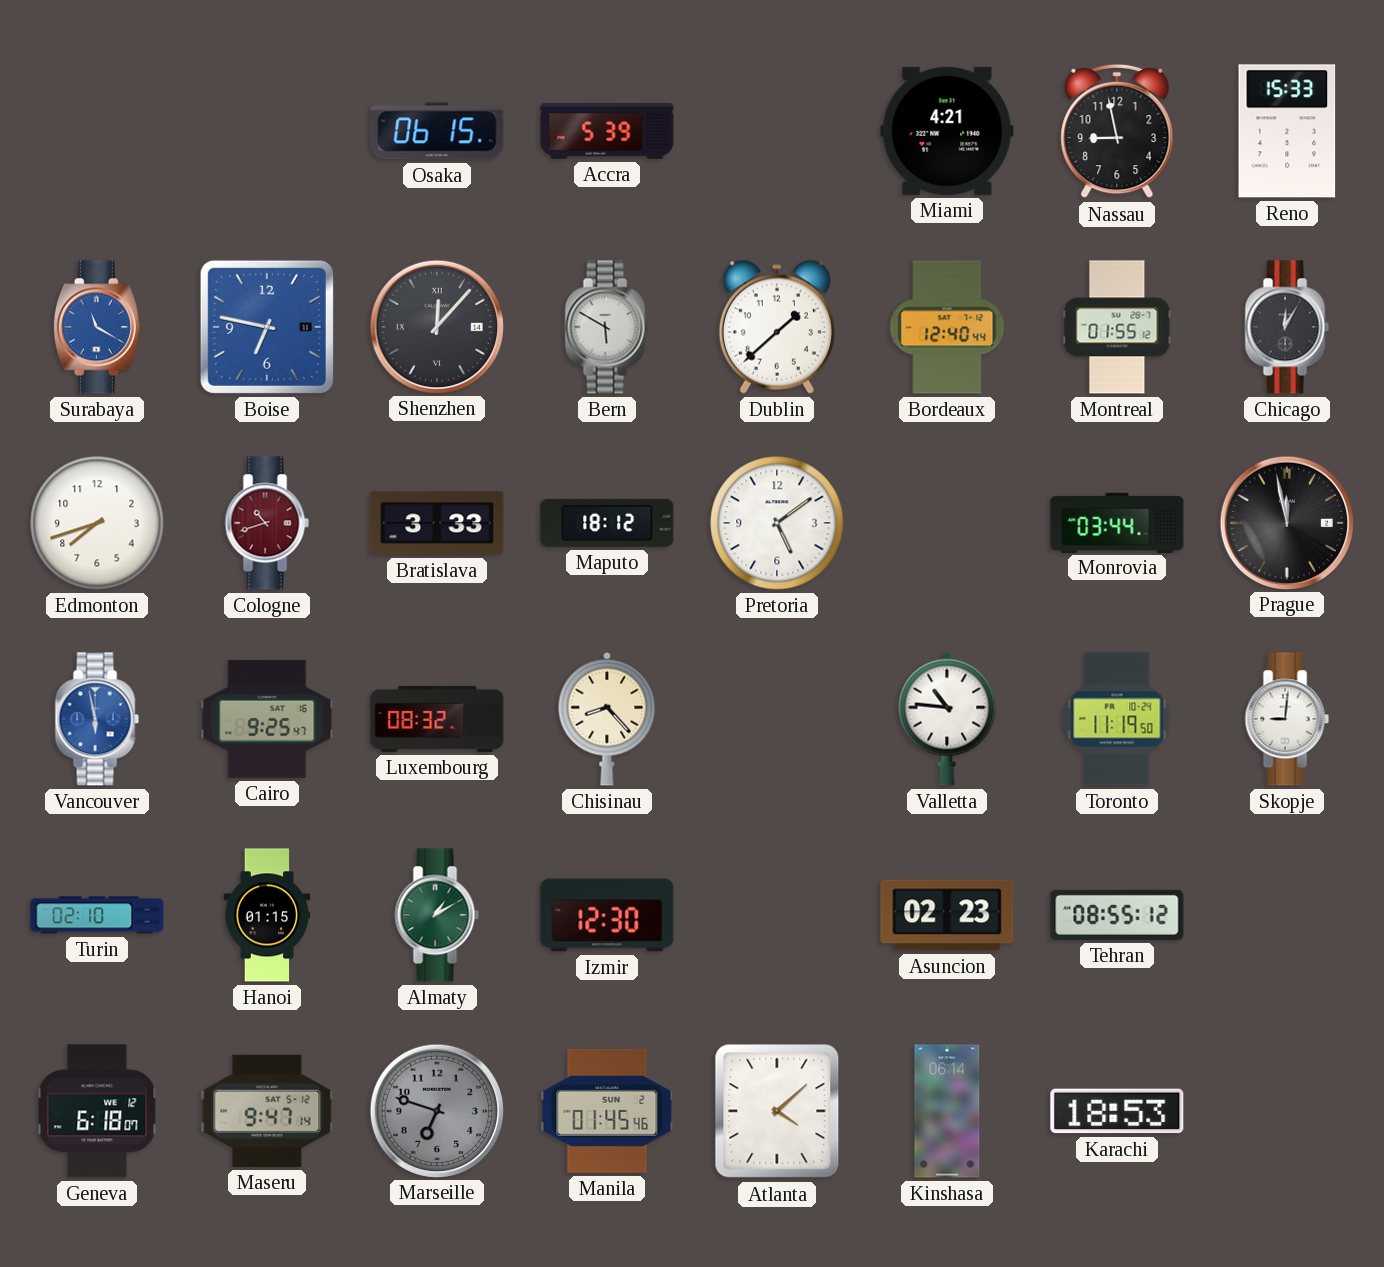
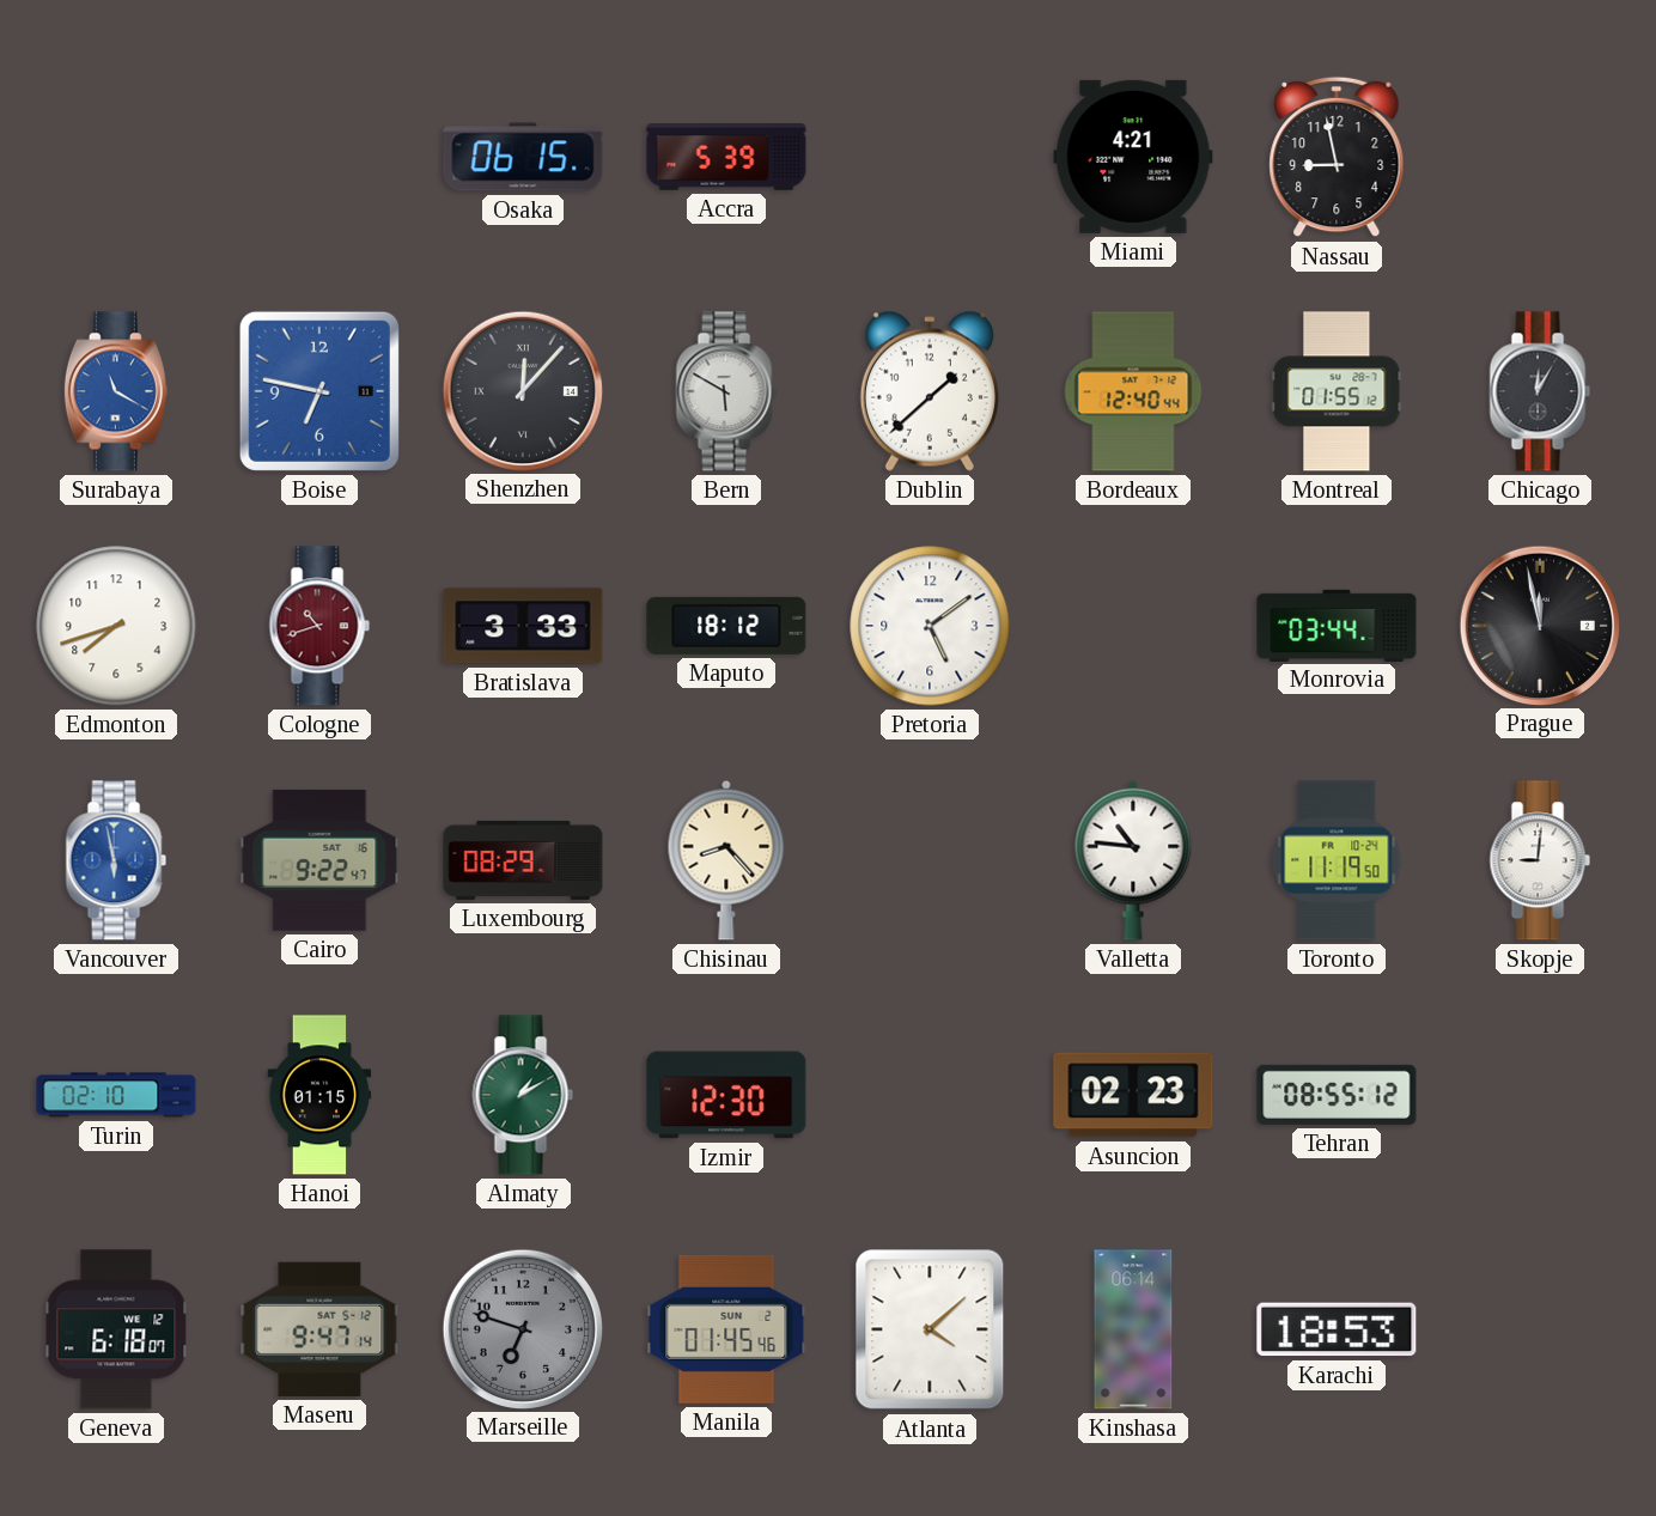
Reno: 15:33 -> none
Cairo: 9:25 -> 9:22
Luxembourg: 08:32 -> 08:29
